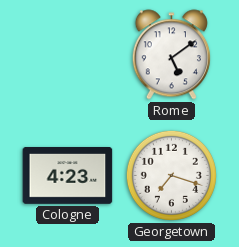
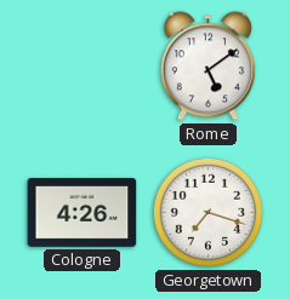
Cologne: 4:23 -> 4:26
